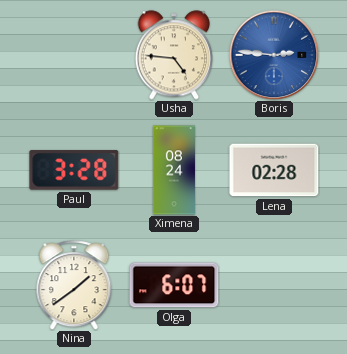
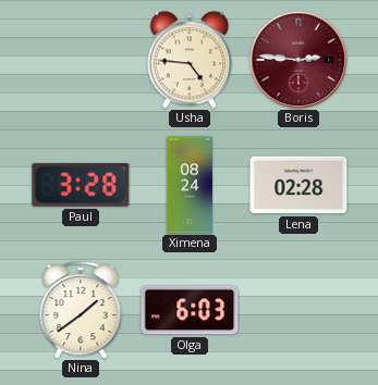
Boris dial: blue -> burgundy
Olga: 6:07 -> 6:03
